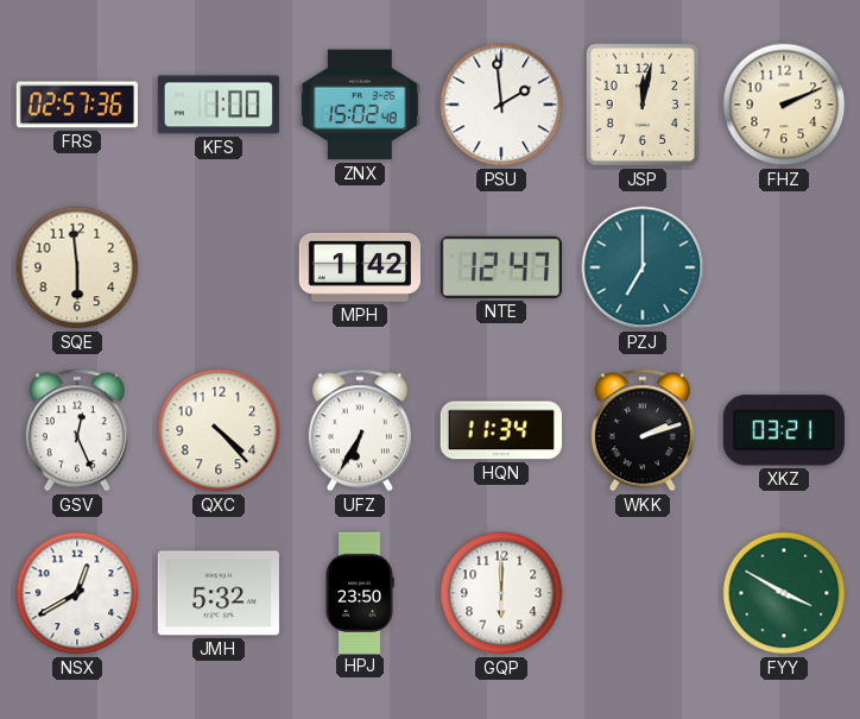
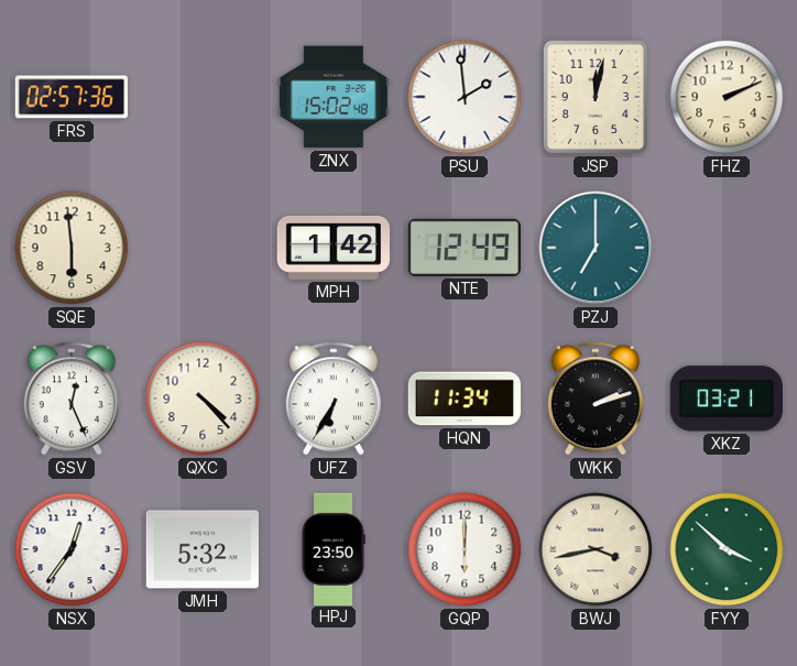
KFS: 1:00 -> none
NTE: 12:47 -> 12:49
NSX: 12:40 -> 12:36
BWJ: none -> 3:43
FYY: 3:50 -> 3:52
